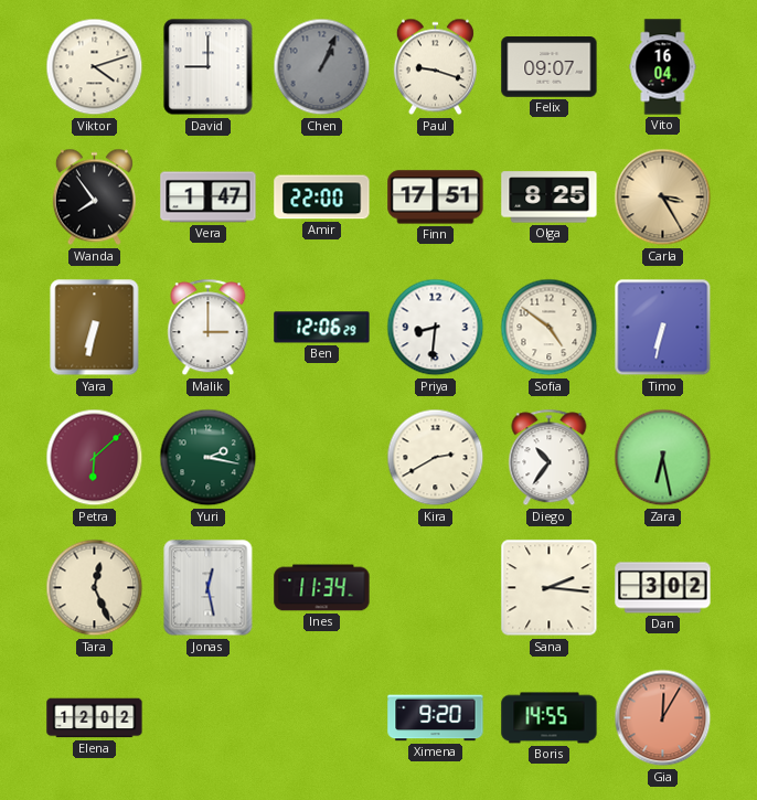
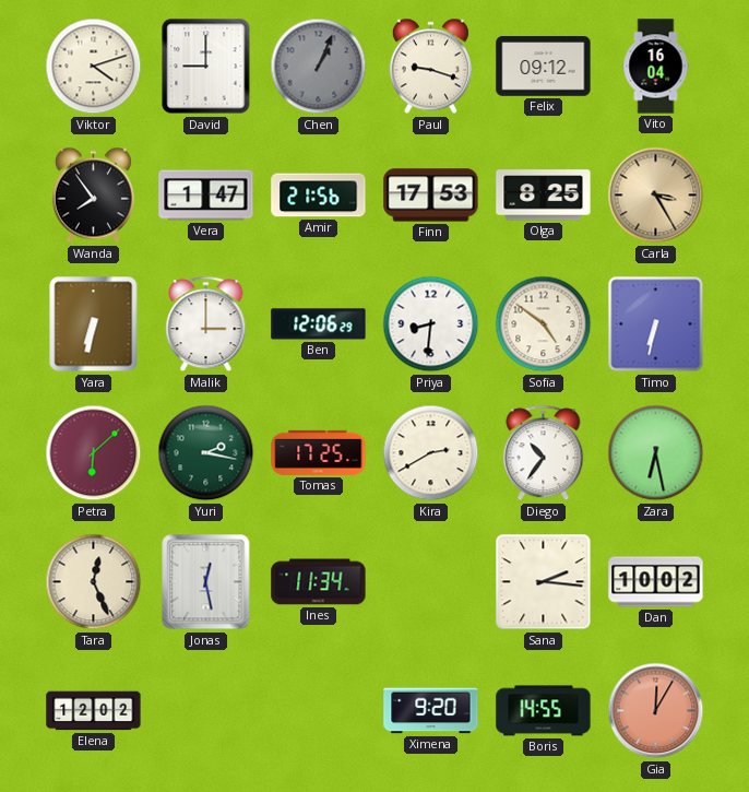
Felix: 09:07 -> 09:12
Amir: 22:00 -> 21:56
Finn: 17:51 -> 17:53
Tomas: none -> 17:25
Dan: 3:02 -> 10:02
